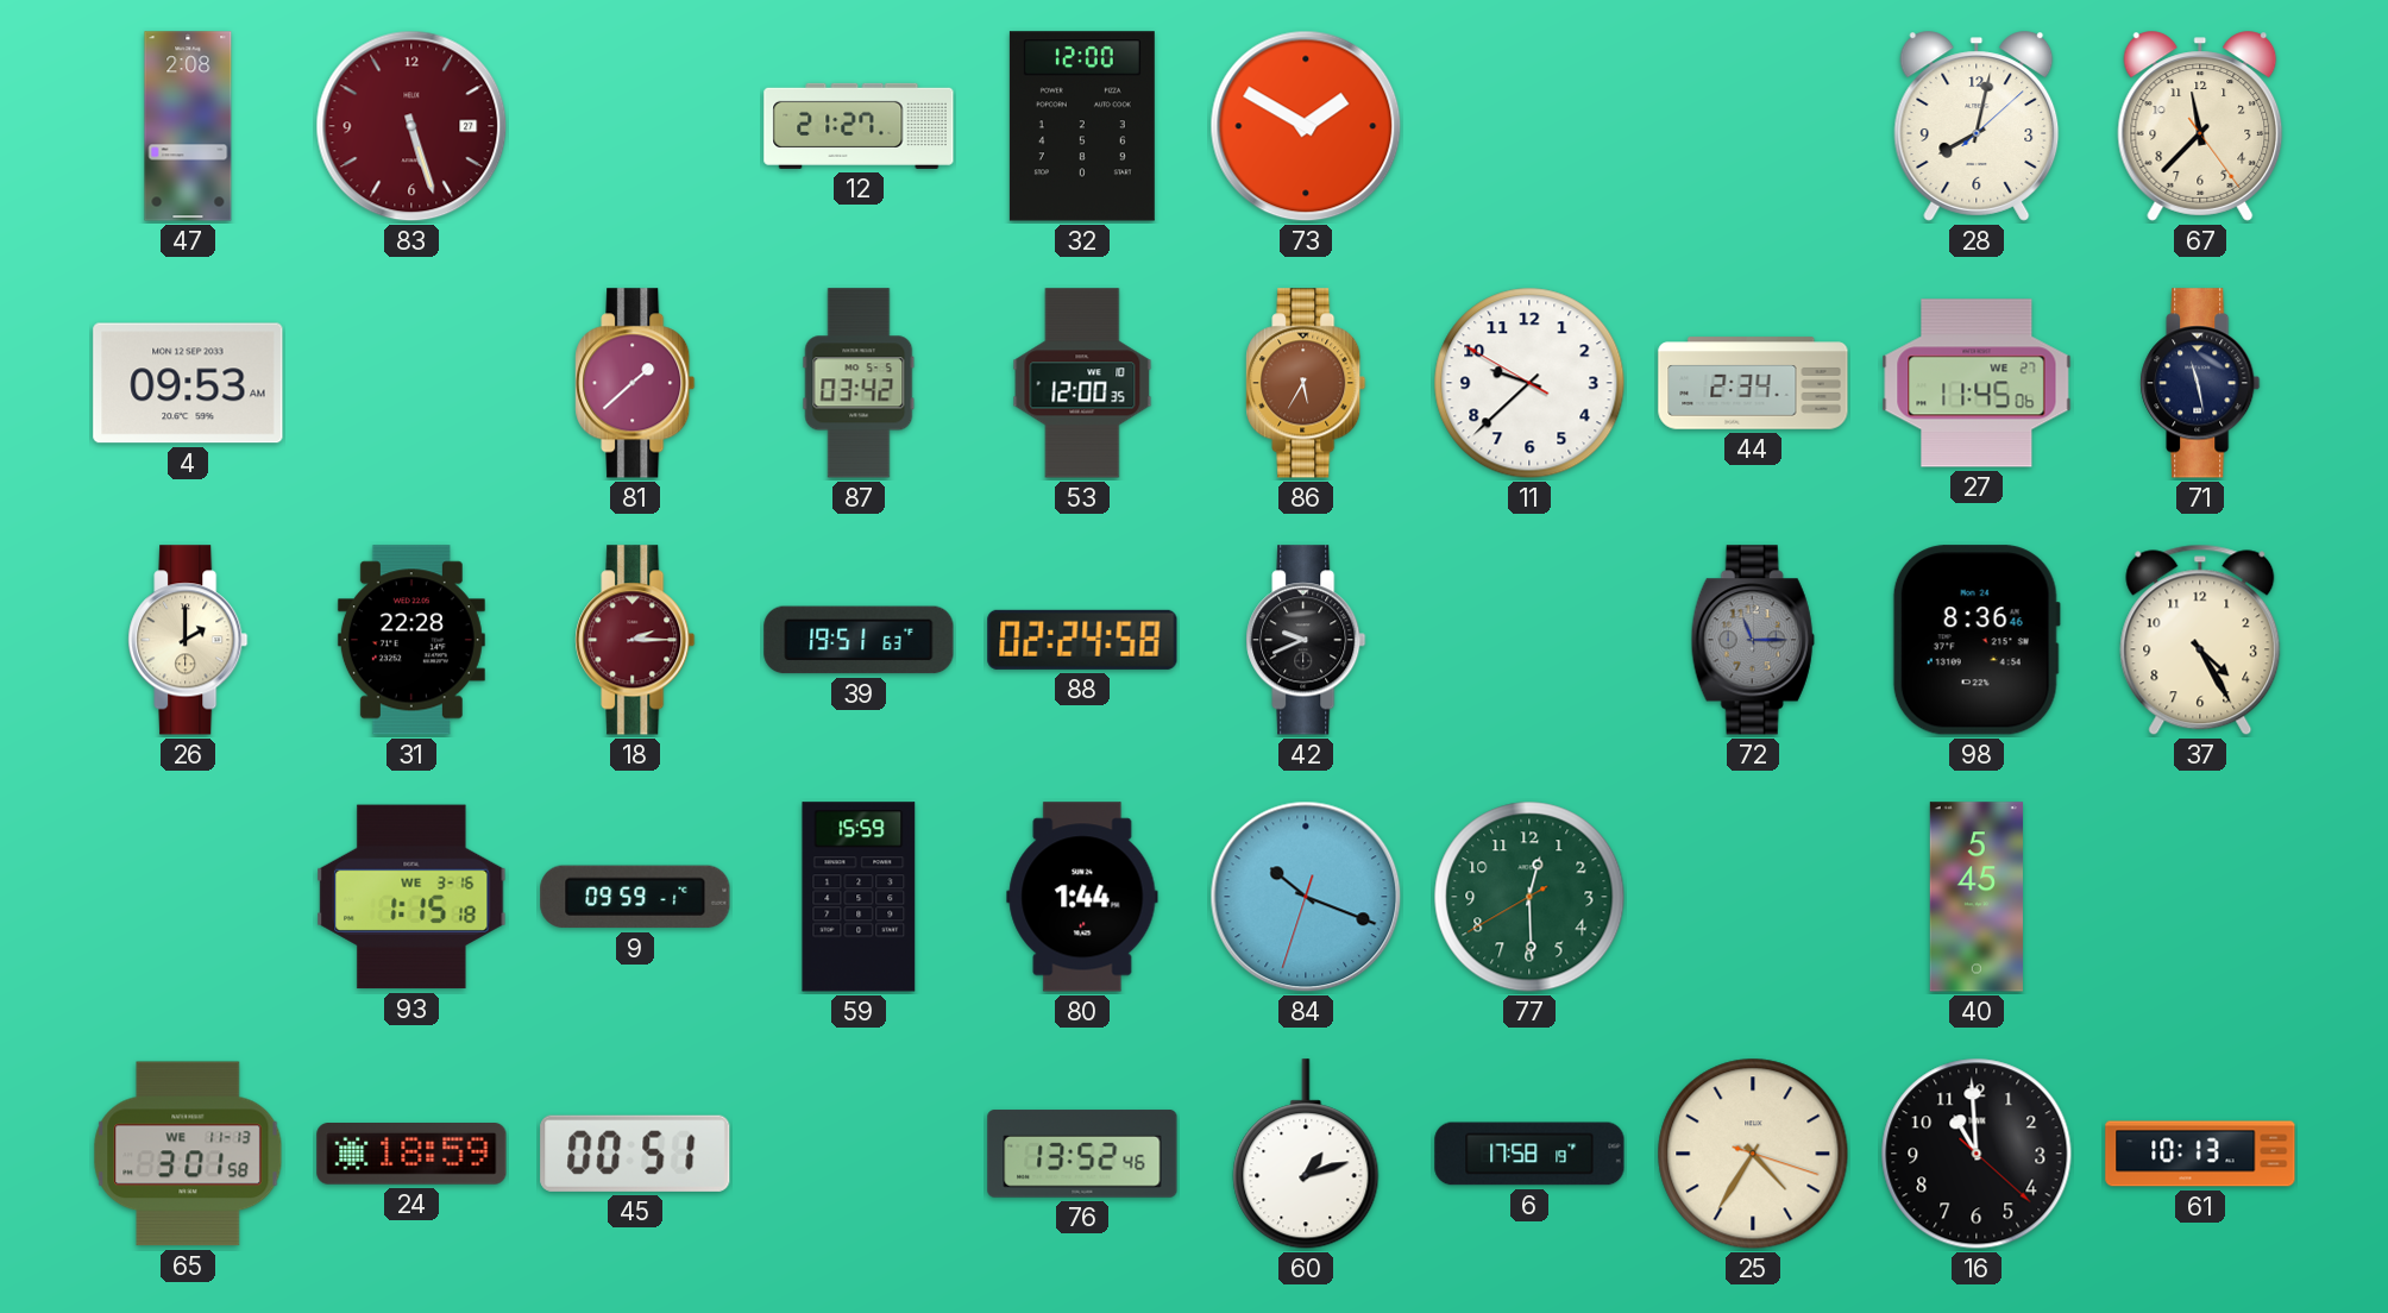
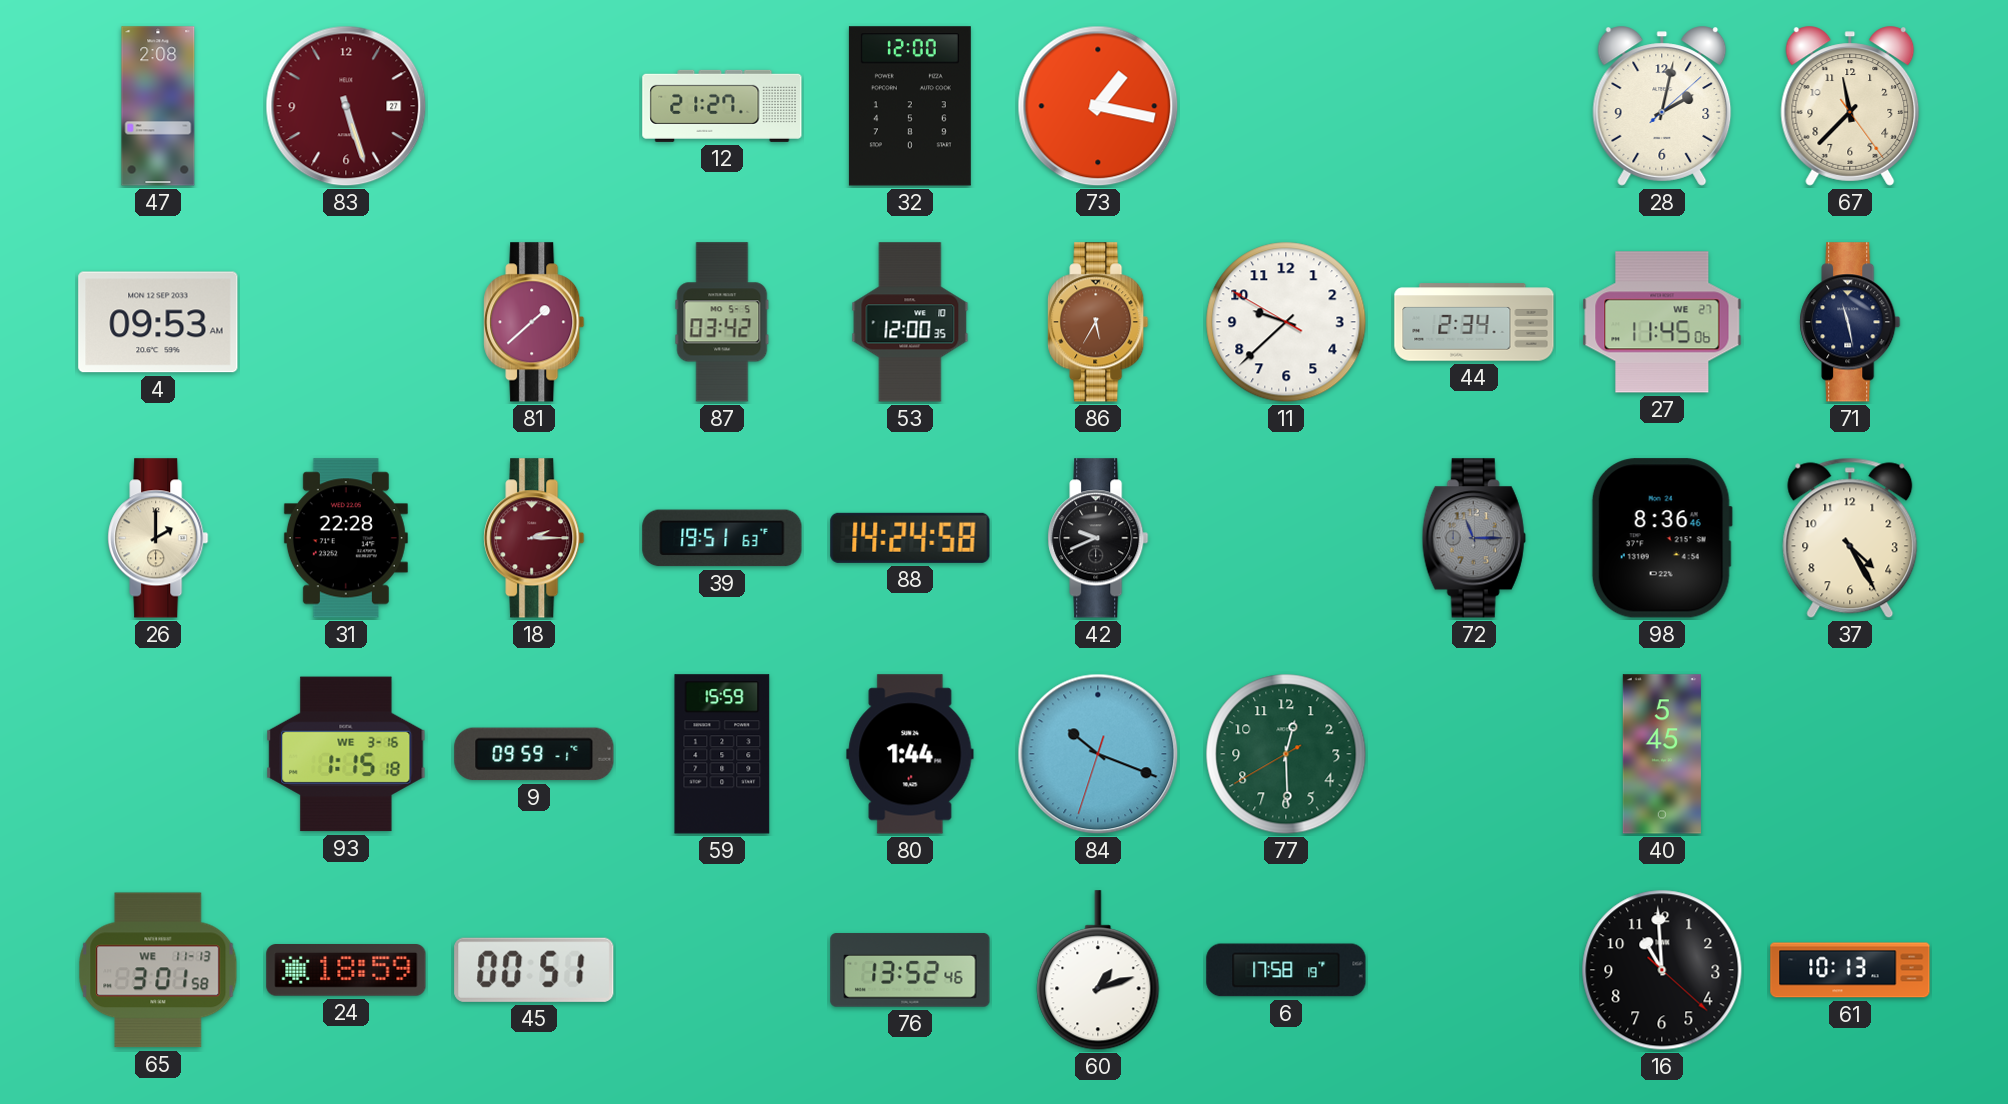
73: 1:50 -> 1:17
28: 8:02 -> 2:02
88: 02:24 -> 14:24
25: 4:35 -> none
